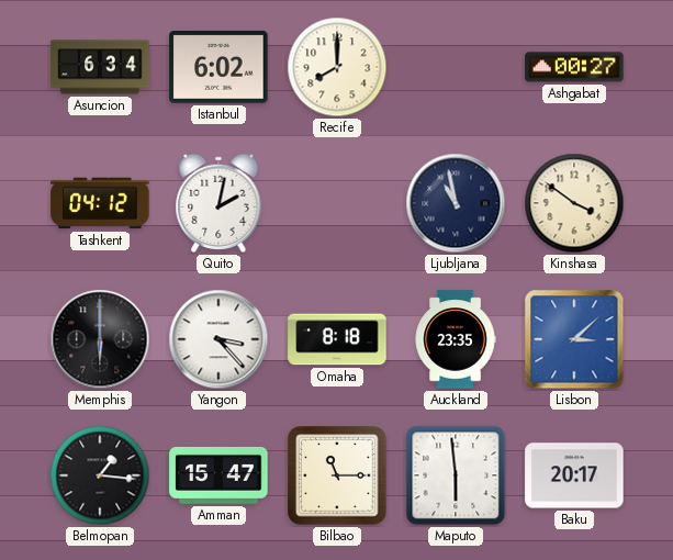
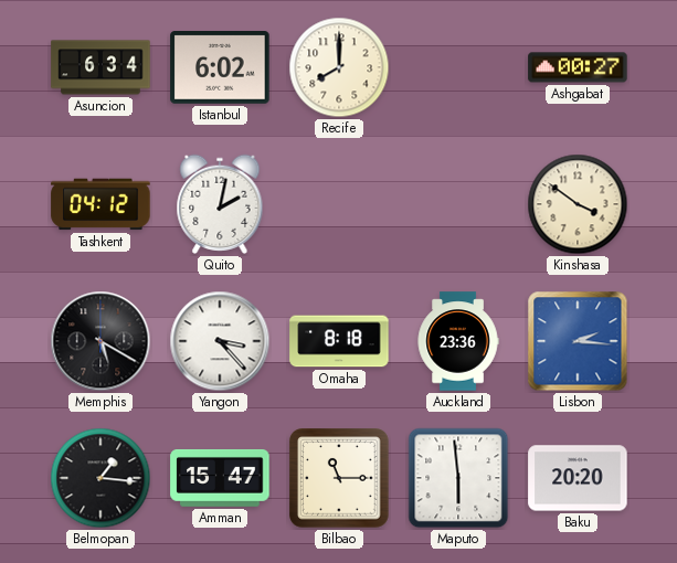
Ljubljana: 10:58 -> none
Memphis: 6:00 -> 5:20
Auckland: 23:35 -> 23:36
Lisbon: 3:08 -> 2:16
Baku: 20:17 -> 20:20
